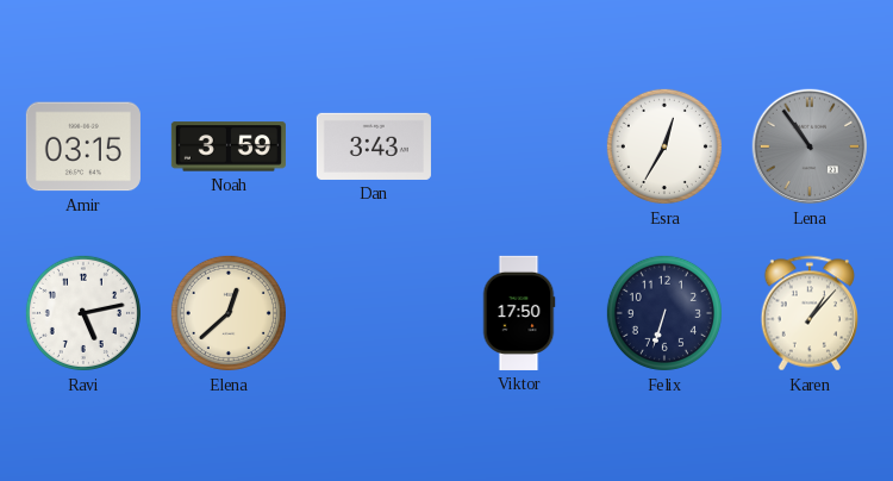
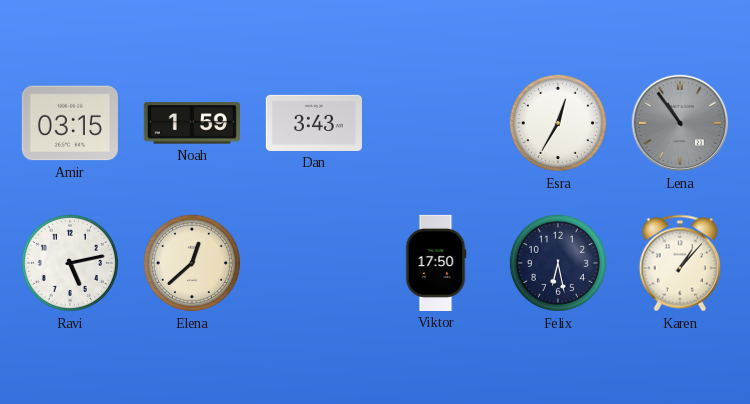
Noah: 3:59 -> 1:59
Felix: 6:33 -> 6:28
